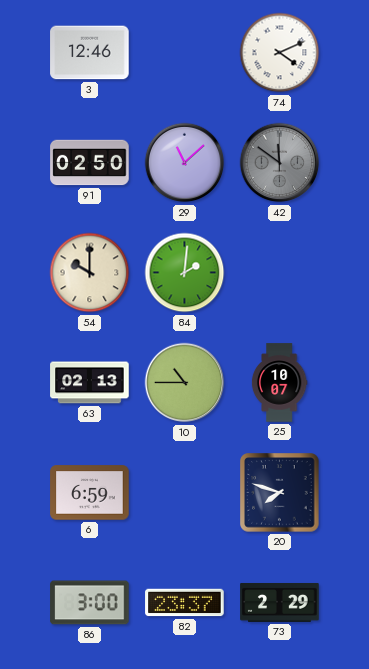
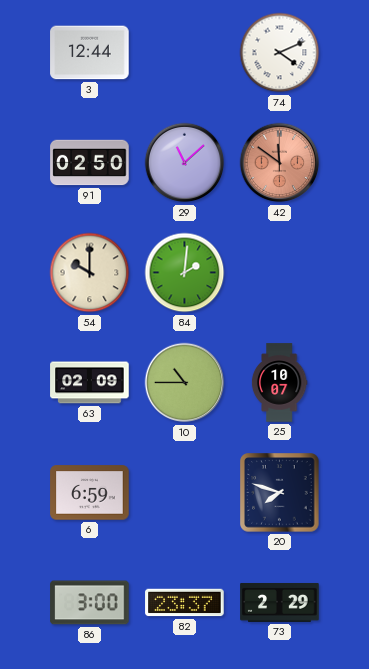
3: 12:46 -> 12:44
42 dial: grey -> salmon
63: 02:13 -> 02:09
